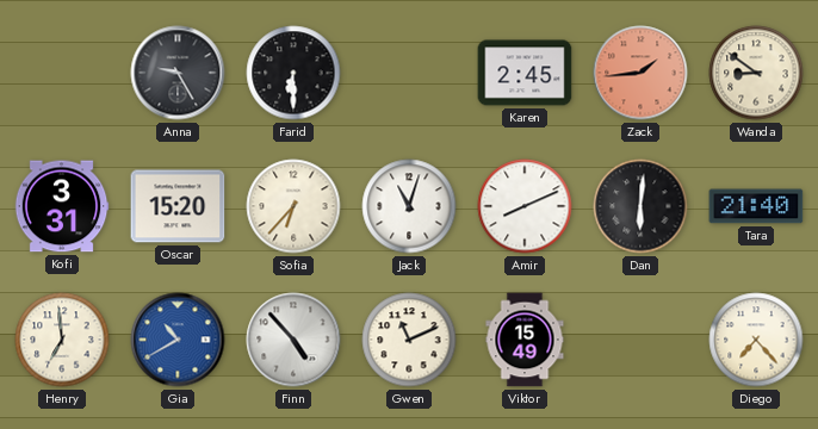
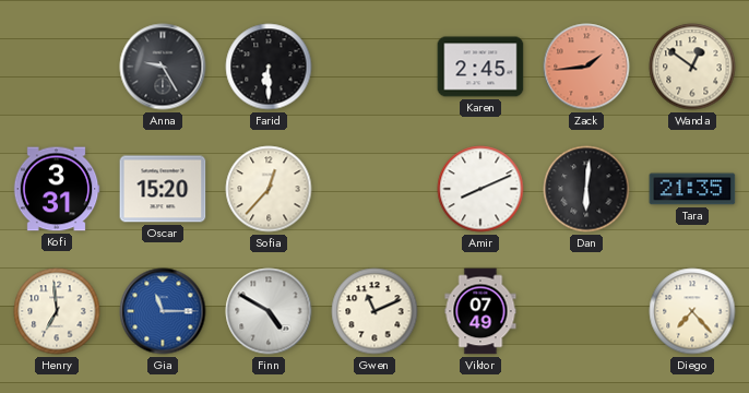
Wanda: 8:51 -> 12:51
Sofia: 6:37 -> 12:37
Jack: 11:03 -> none
Tara: 21:40 -> 21:35
Gia: 10:40 -> 11:15
Finn: 4:53 -> 4:50
Viktor: 15:49 -> 07:49
